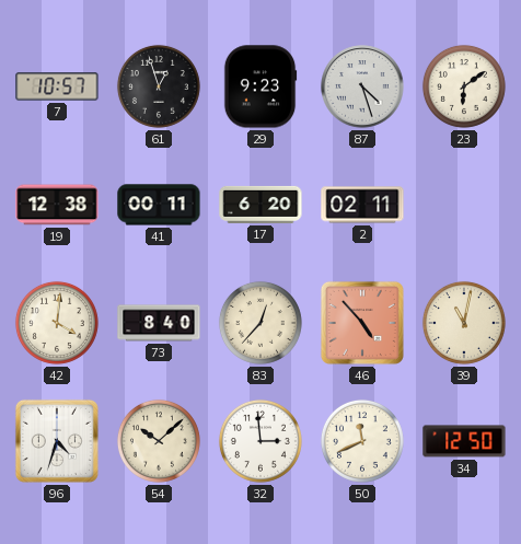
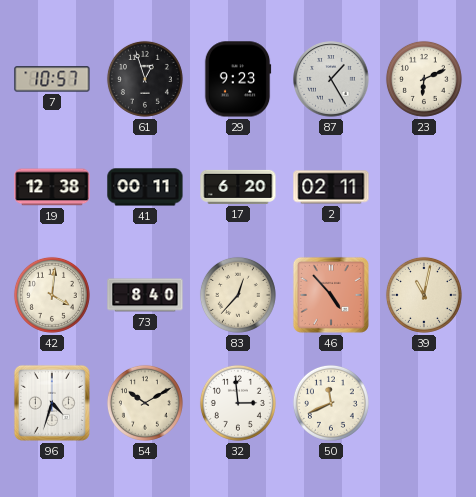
87: 4:27 -> 1:25
23: 6:09 -> 6:11
54: 10:08 -> 10:10
34: 12:50 -> none
